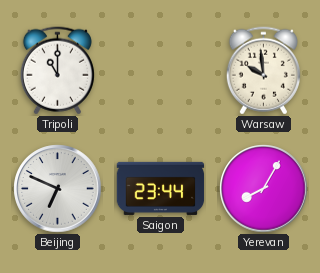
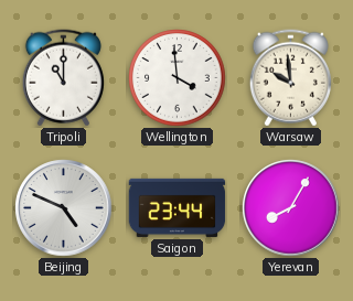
Wellington: none -> 3:59
Beijing: 6:49 -> 4:49
